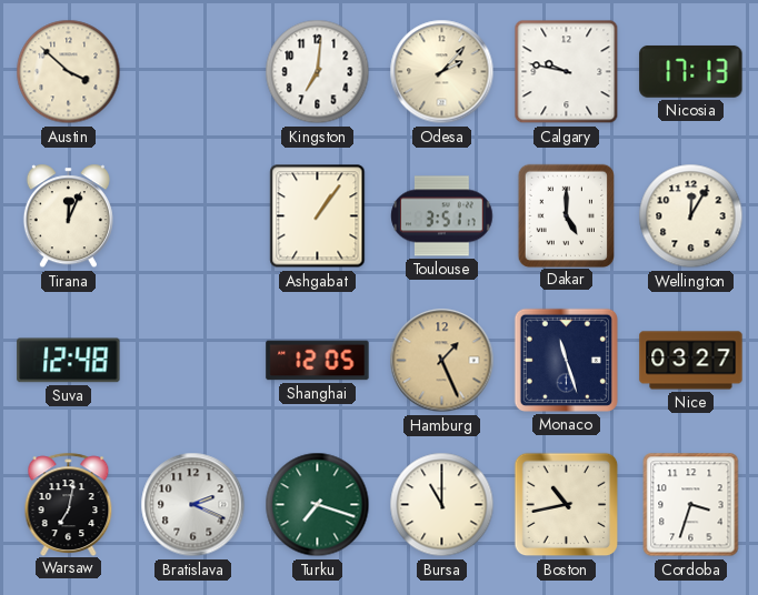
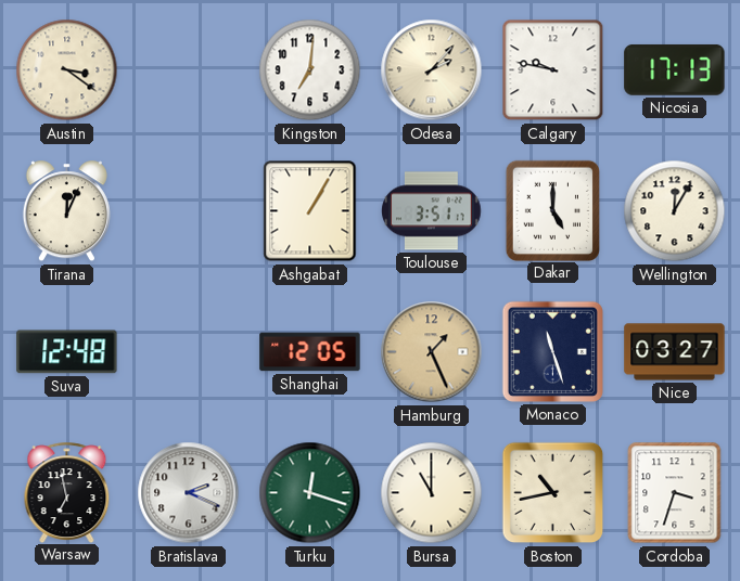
Austin: 3:52 -> 3:21
Ashgabat: 1:06 -> 1:05
Warsaw: 7:02 -> 6:58
Turku: 7:18 -> 12:18
